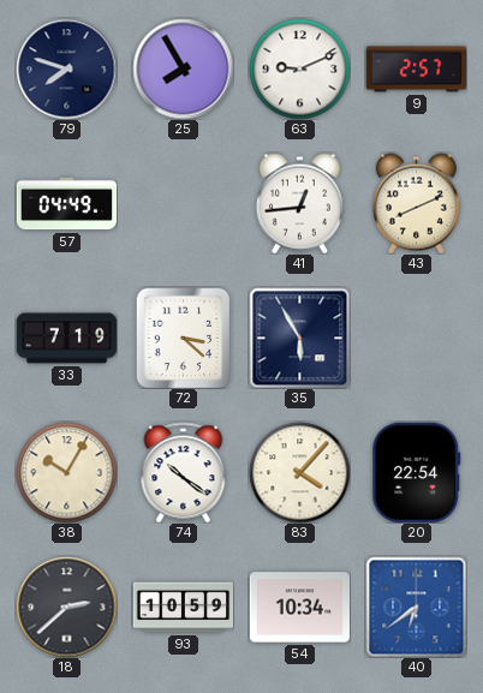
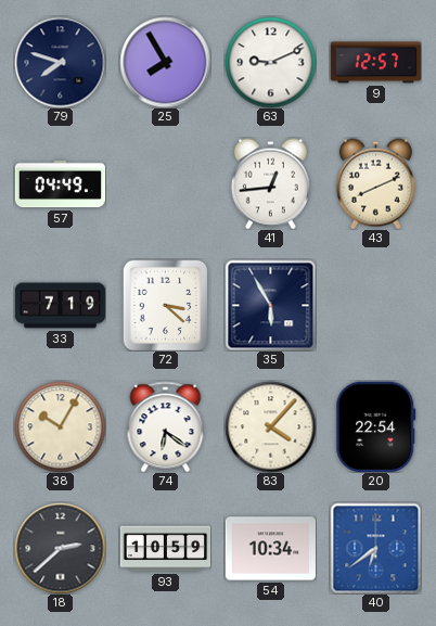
9: 2:57 -> 12:57
74: 10:21 -> 6:21
